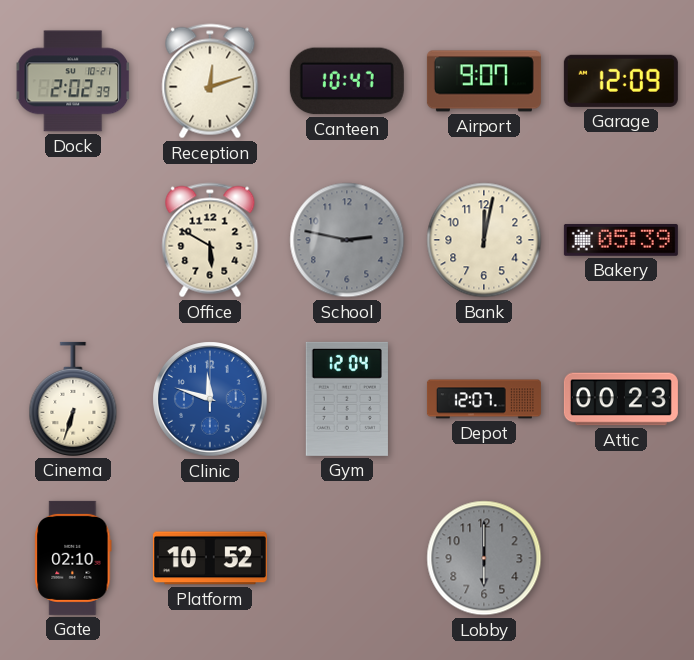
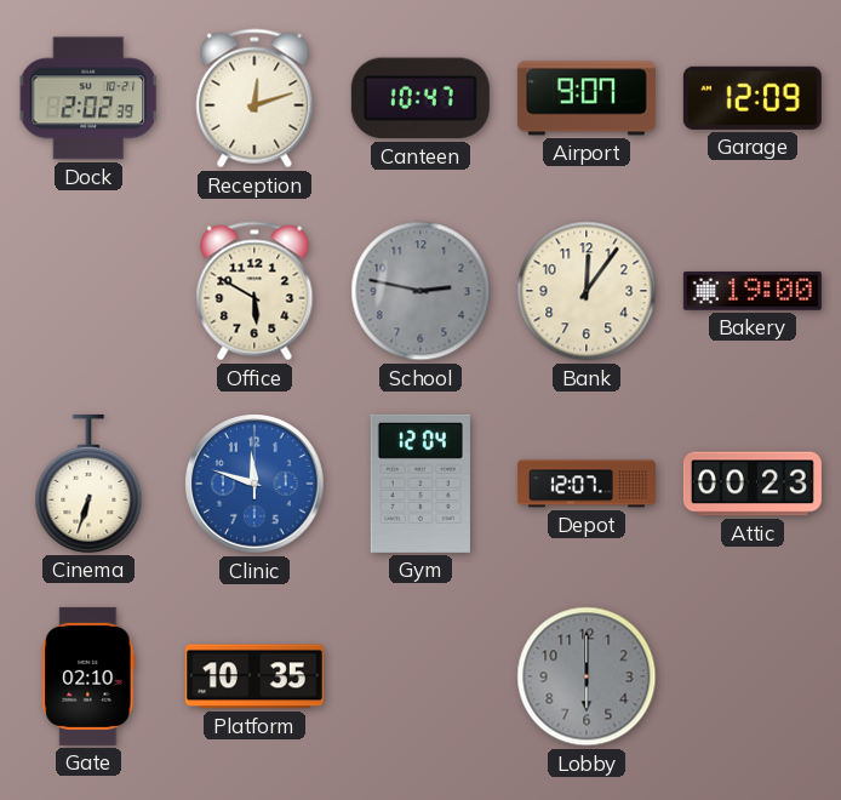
Bank: 12:02 -> 12:06
Bakery: 05:39 -> 19:00
Platform: 10:52 -> 10:35
